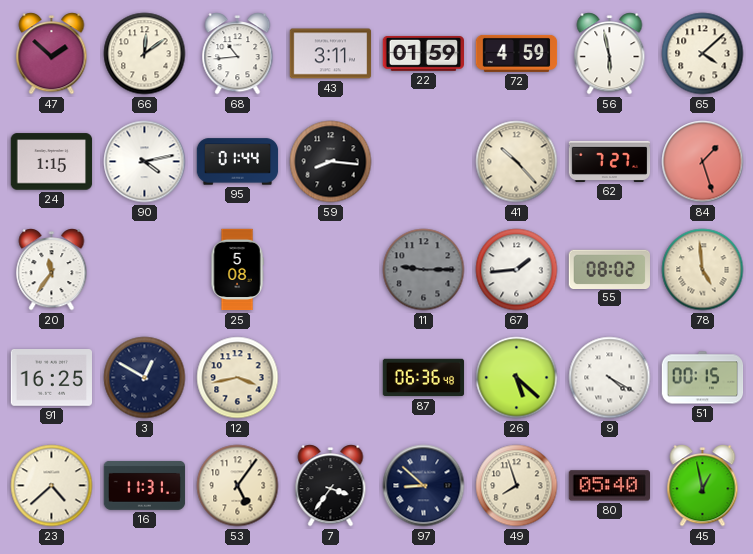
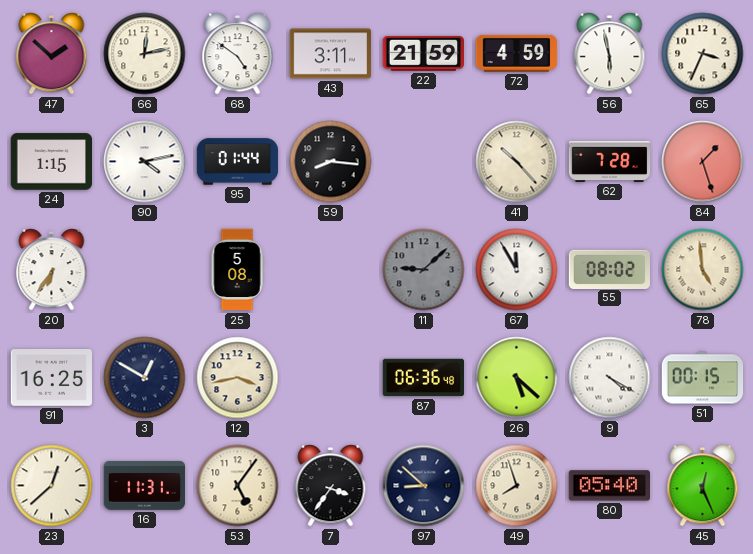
66: 12:09 -> 12:13
68: 10:44 -> 4:51
22: 01:59 -> 21:59
65: 4:08 -> 3:34
62: 7:27 -> 7:28
20: 11:36 -> 6:36
11: 9:15 -> 9:08
67: 1:44 -> 11:55
23: 4:38 -> 12:38
45: 12:58 -> 12:26
